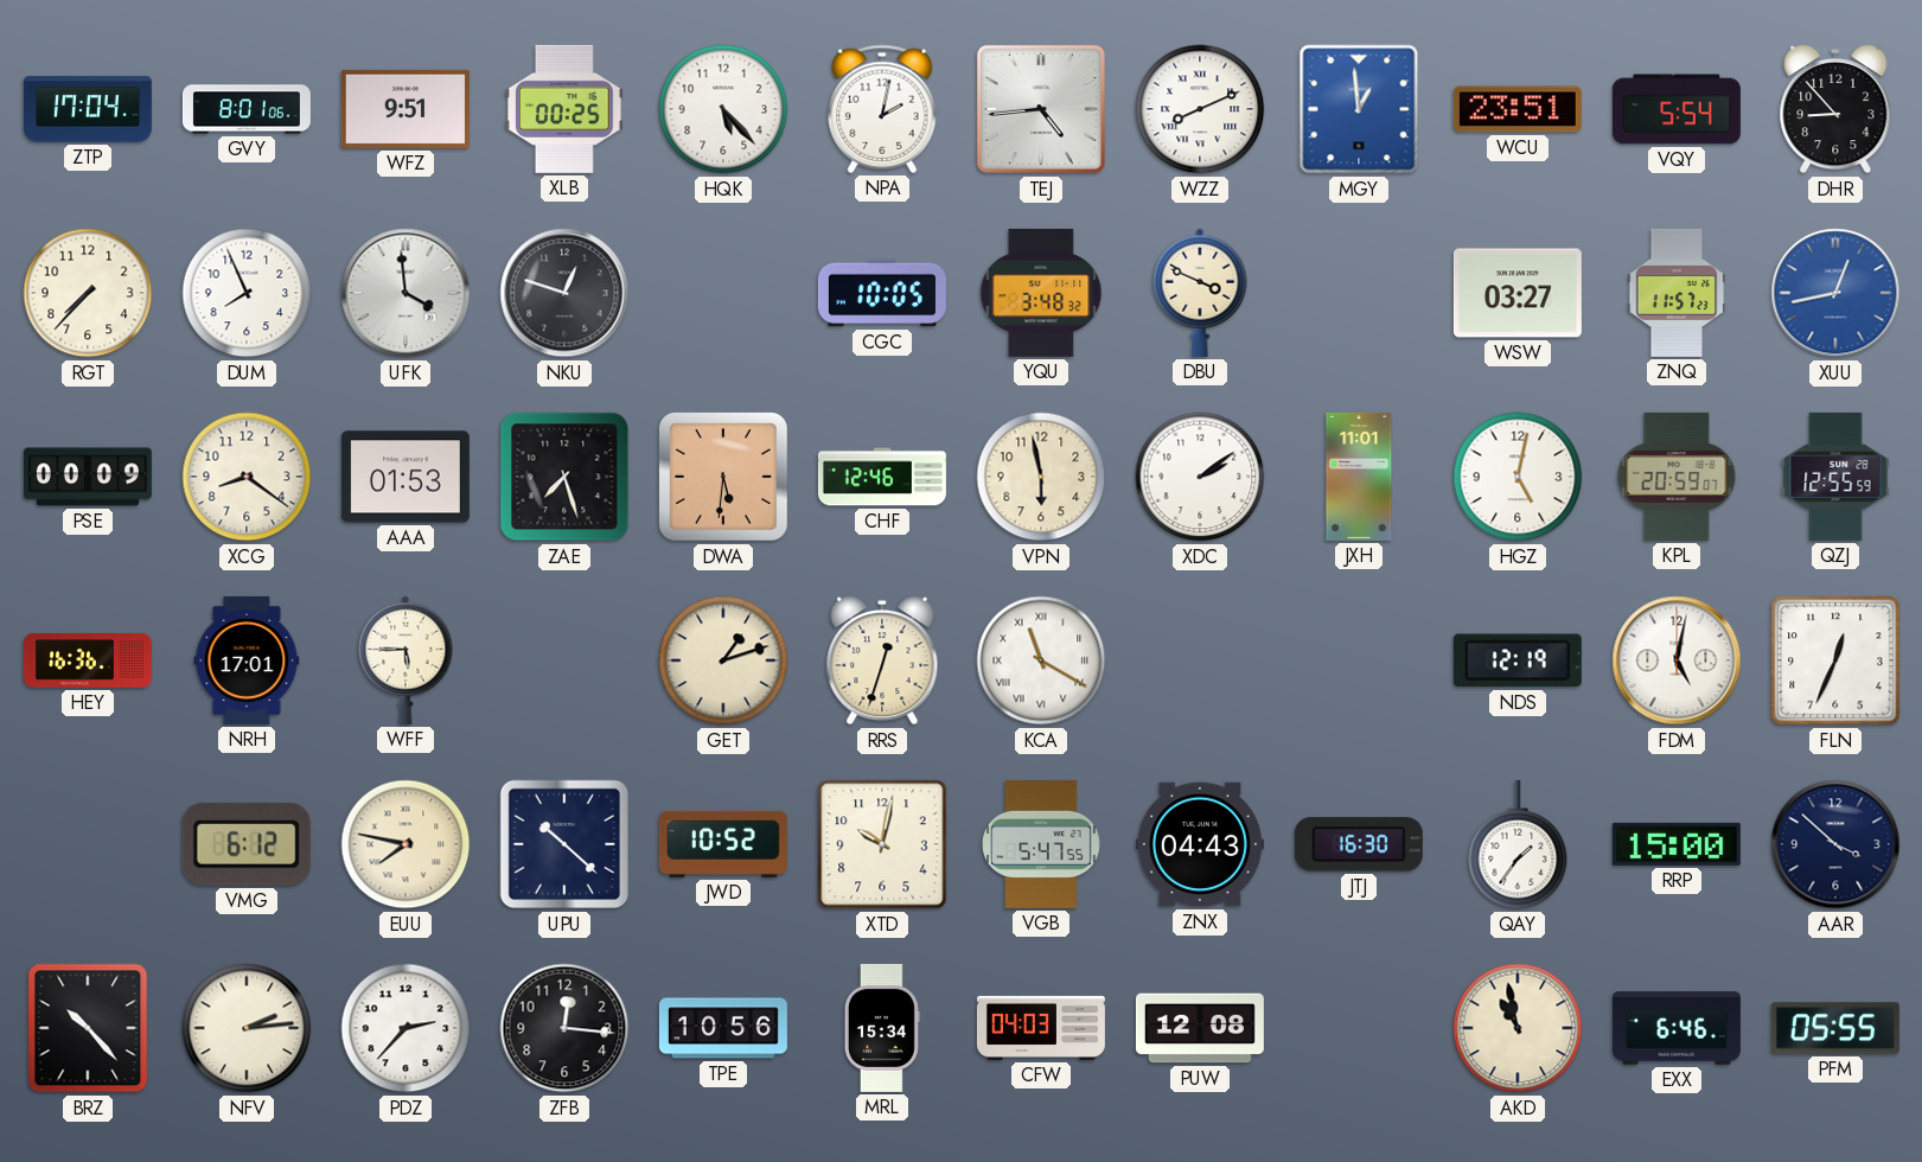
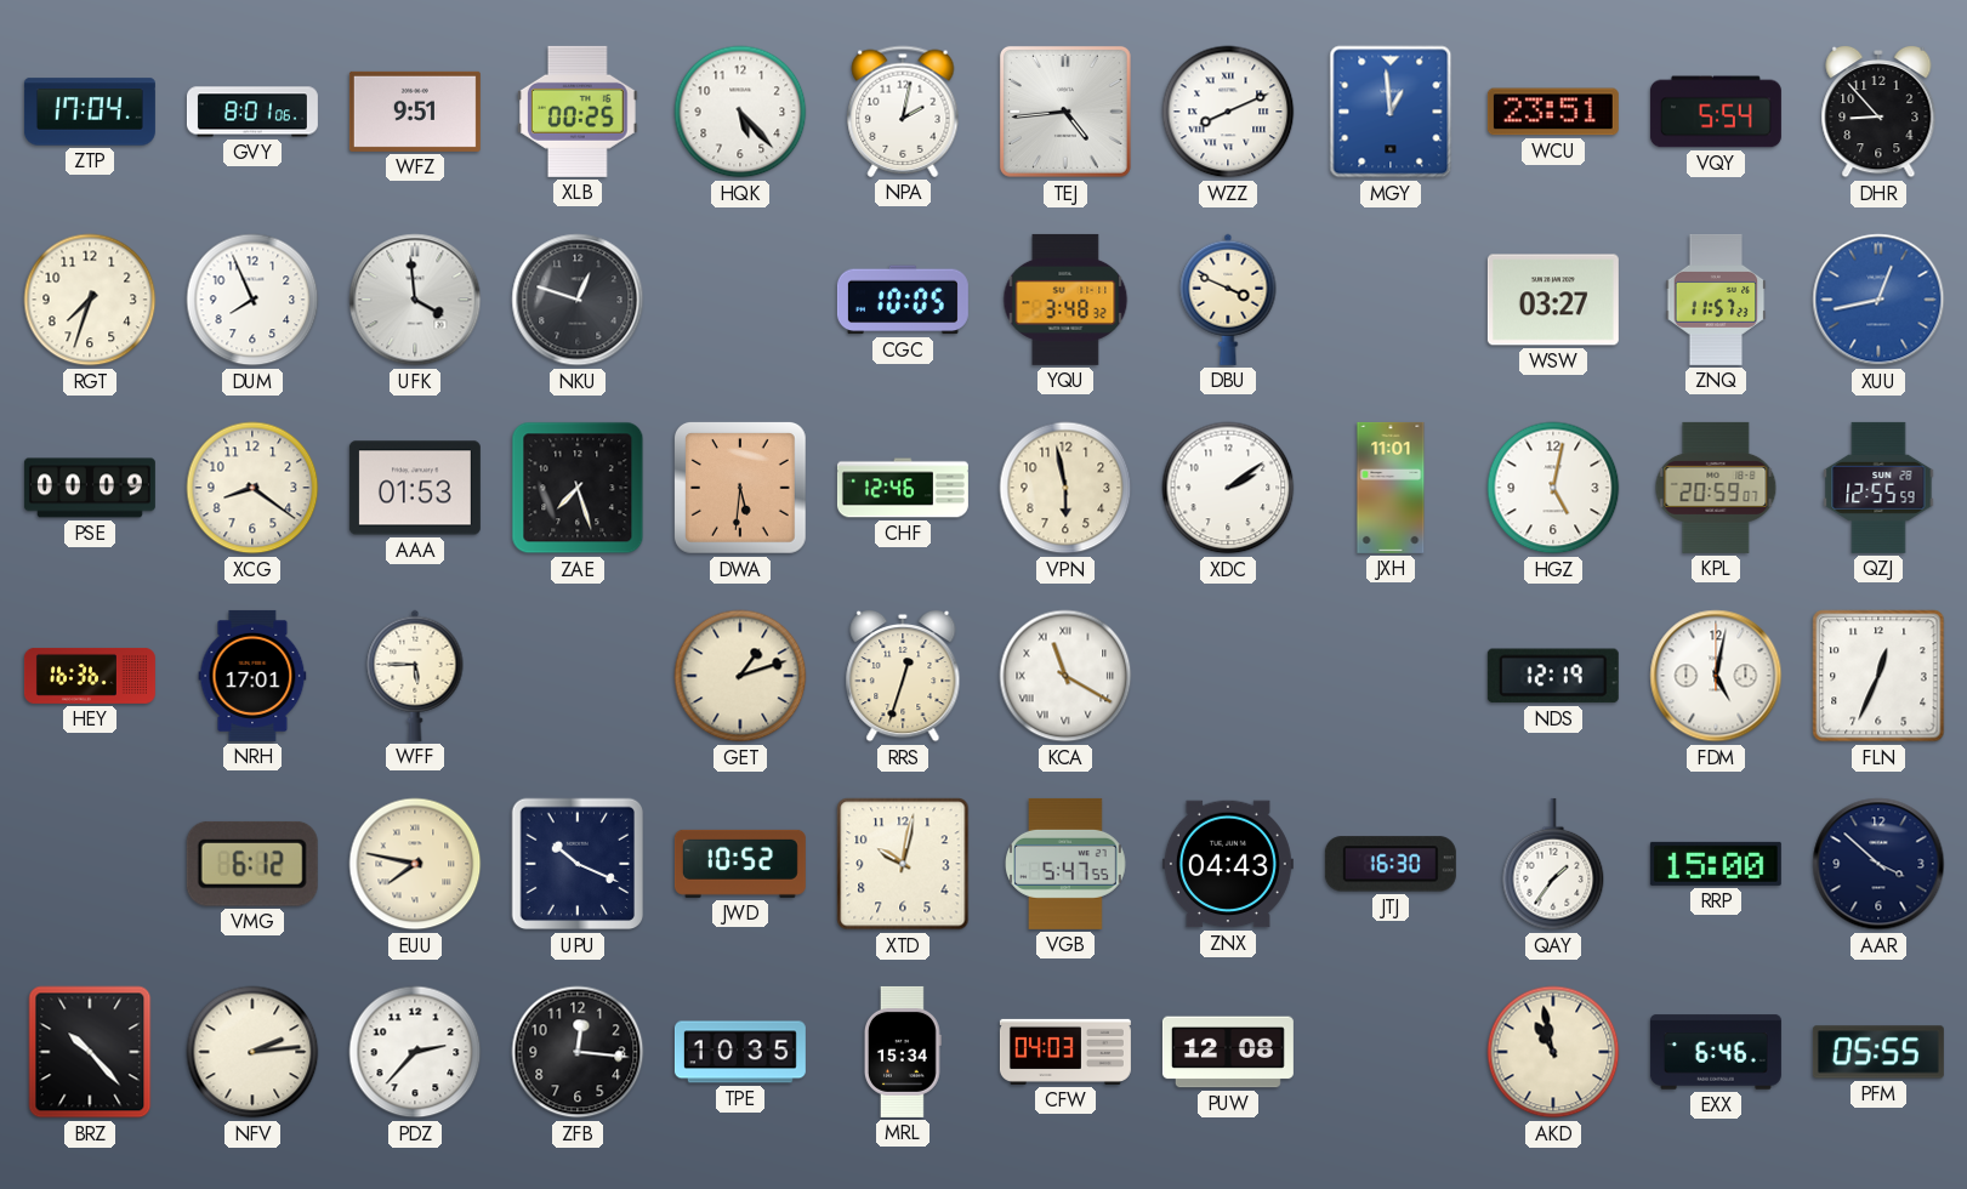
RGT: 7:37 -> 7:33
UPU: 10:22 -> 10:19
TPE: 10:56 -> 10:35
